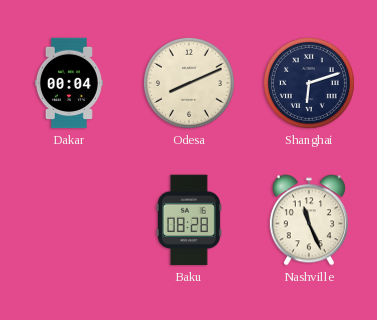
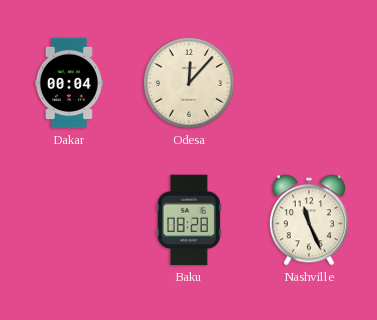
Odesa: 8:11 -> 12:07
Shanghai: 6:12 -> none
